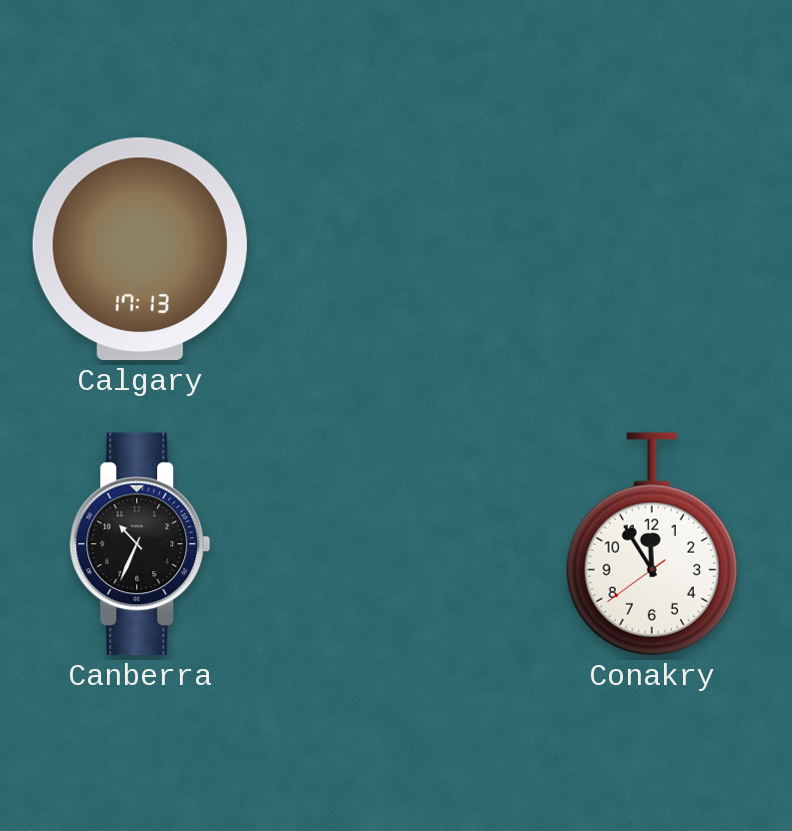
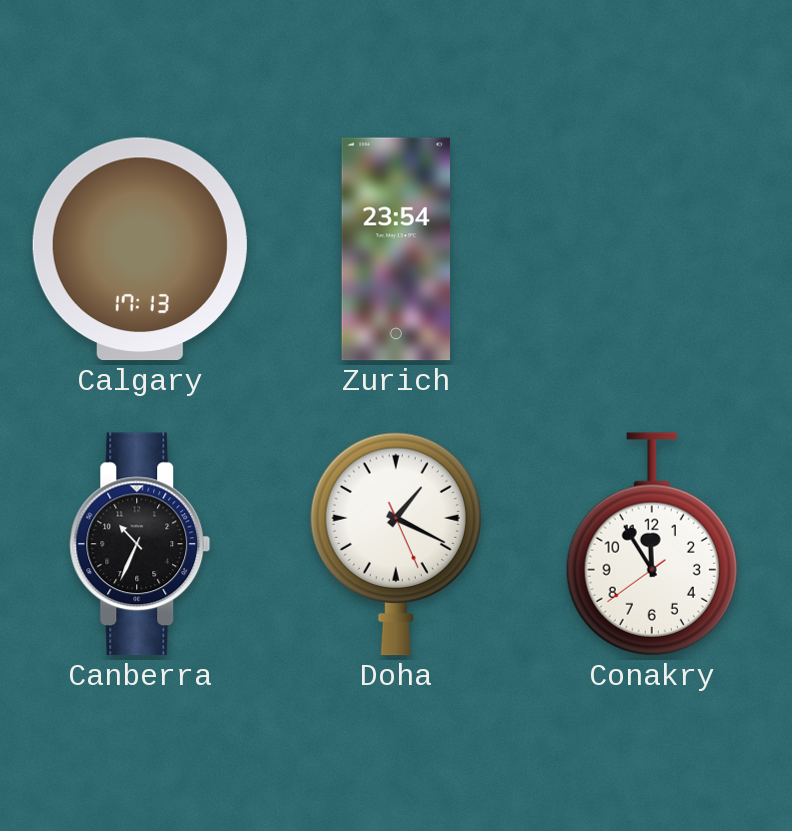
Zurich: none -> 23:54
Doha: none -> 1:19
